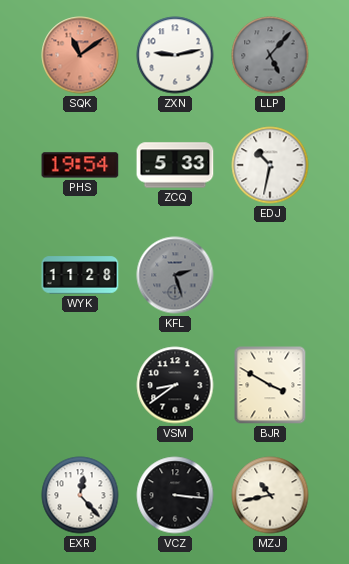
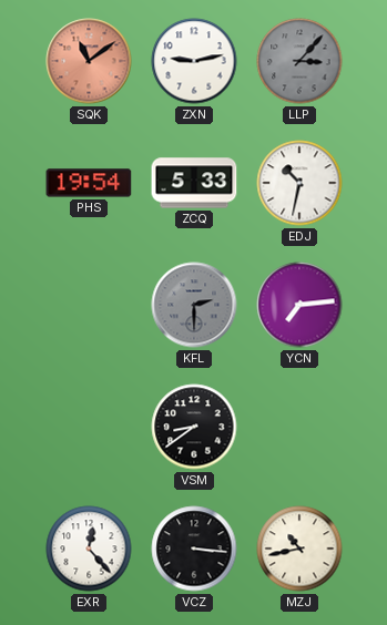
LLP: 5:07 -> 3:07
WYK: 11:28 -> none
KFL: 2:27 -> 2:30
YCN: none -> 7:14
BJR: 3:50 -> none
